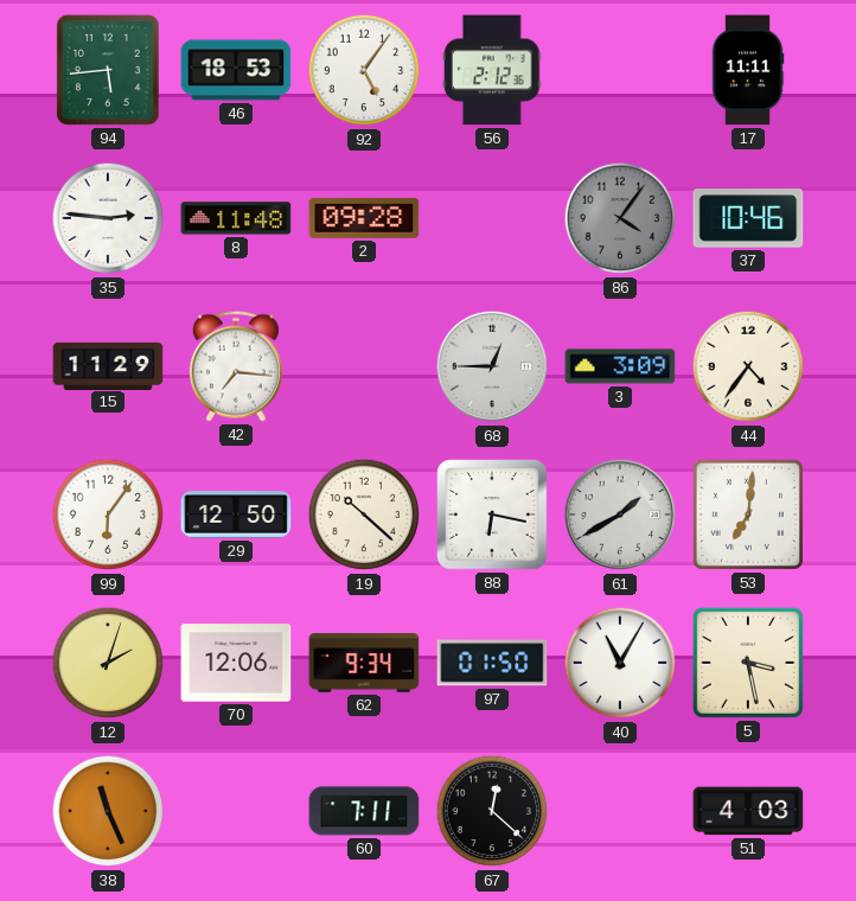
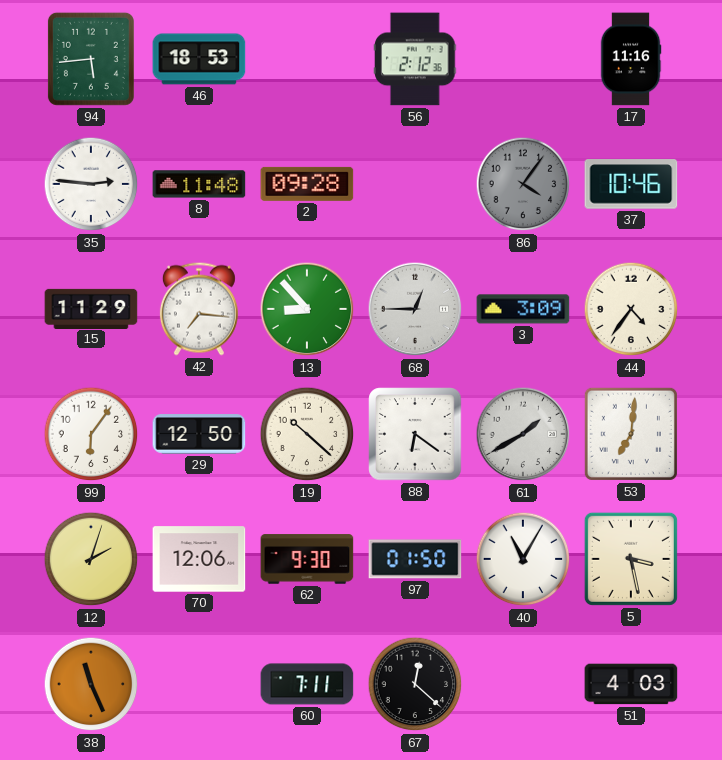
92: 5:06 -> none
17: 11:11 -> 11:16
13: none -> 8:53
88: 6:17 -> 6:21
62: 9:34 -> 9:30
